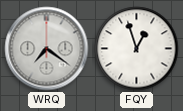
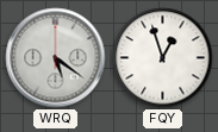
WRQ: 7:21 -> 5:21
